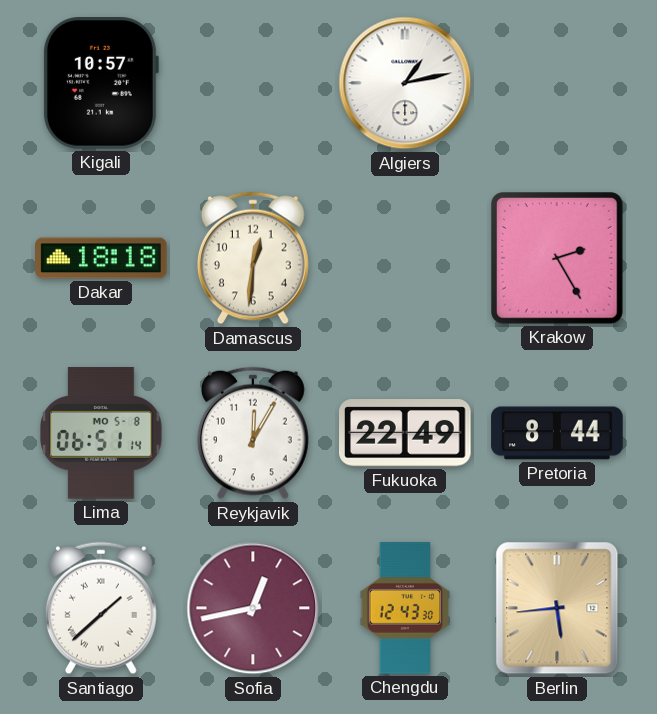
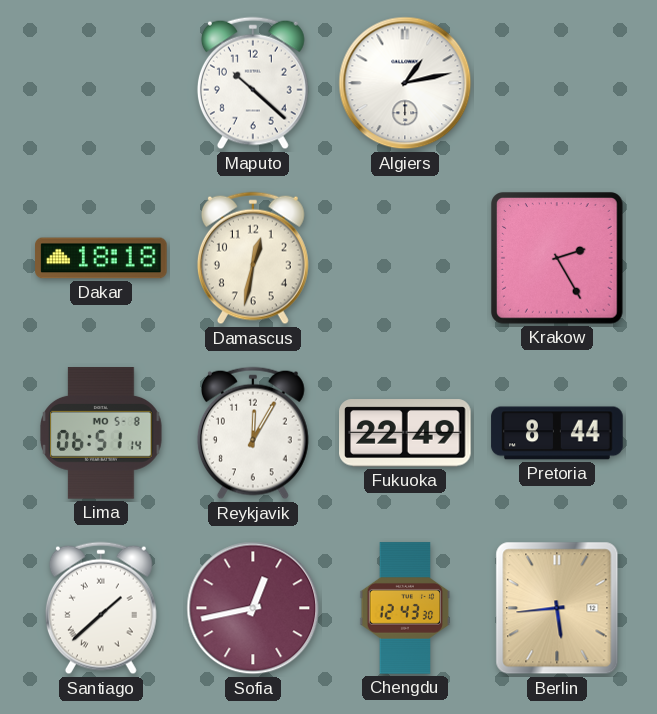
Kigali: 10:57 -> none
Maputo: none -> 10:22
Damascus: 12:31 -> 12:32
